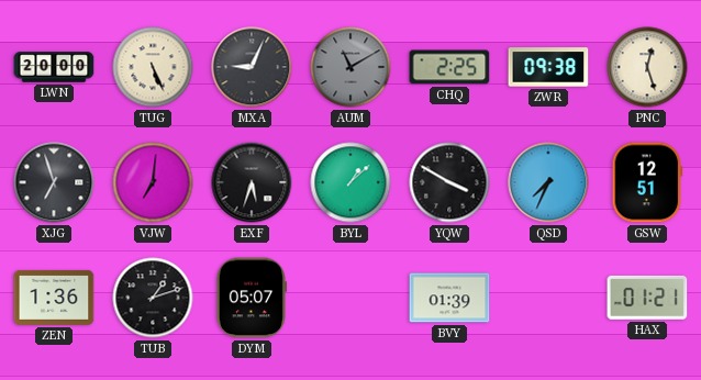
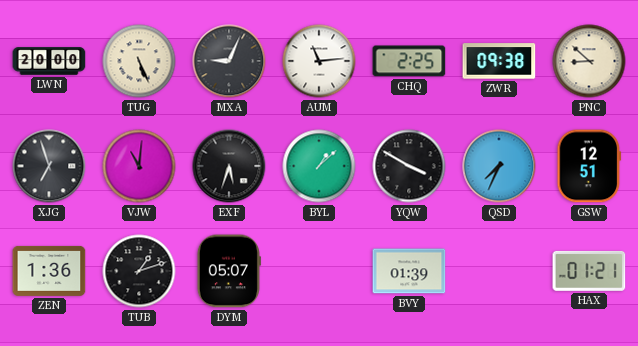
AUM: 11:10 -> 11:14
AUM dial: grey -> white
PNC: 12:27 -> 8:52
VJW: 7:01 -> 11:01
